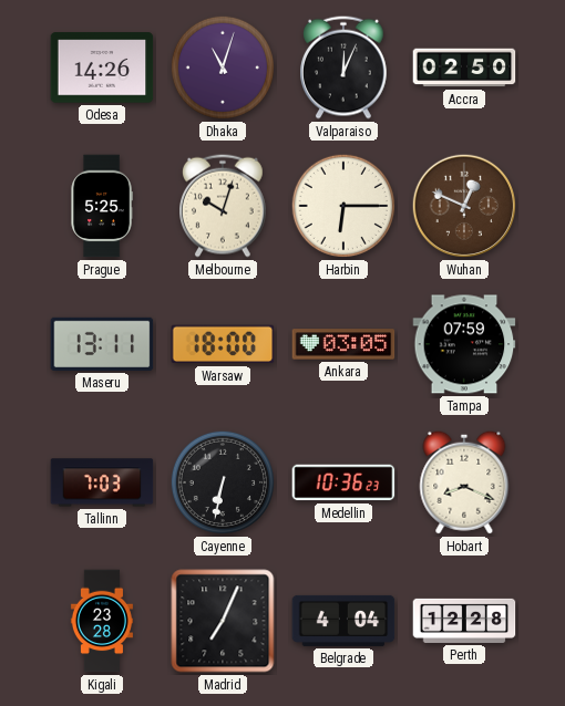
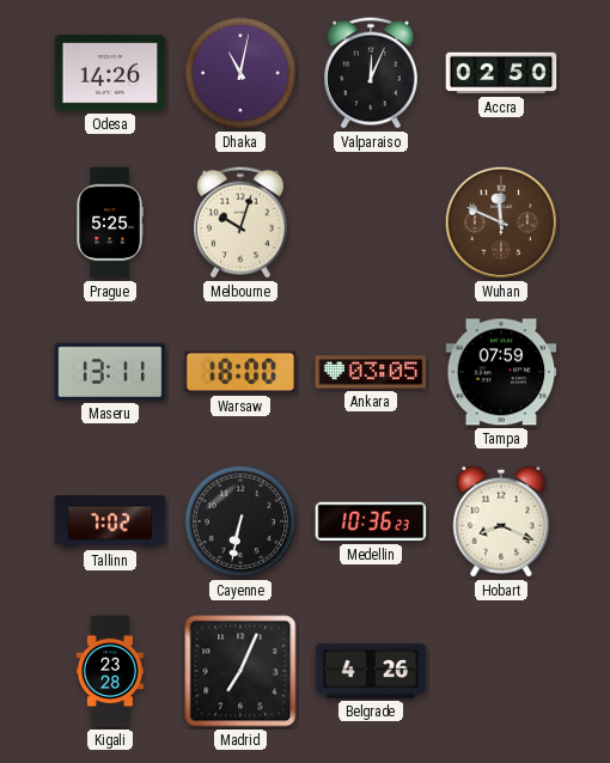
Dhaka: 11:03 -> 11:02
Harbin: 6:15 -> none
Wuhan: 12:49 -> 11:49
Tallinn: 7:03 -> 7:02
Belgrade: 4:04 -> 4:26
Perth: 12:28 -> none
